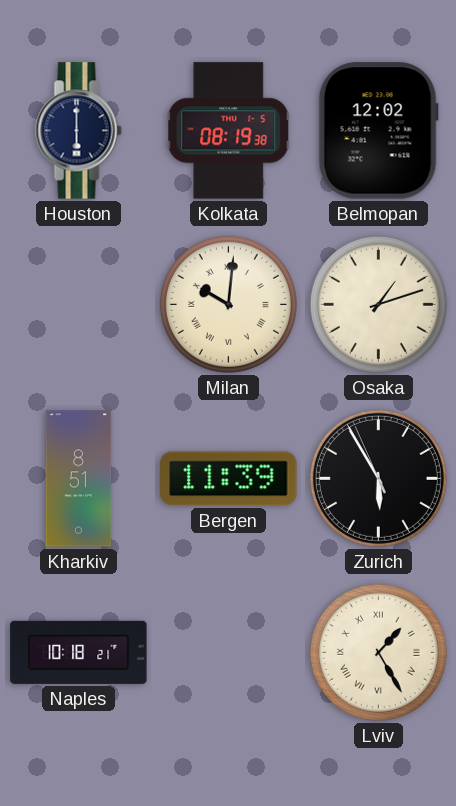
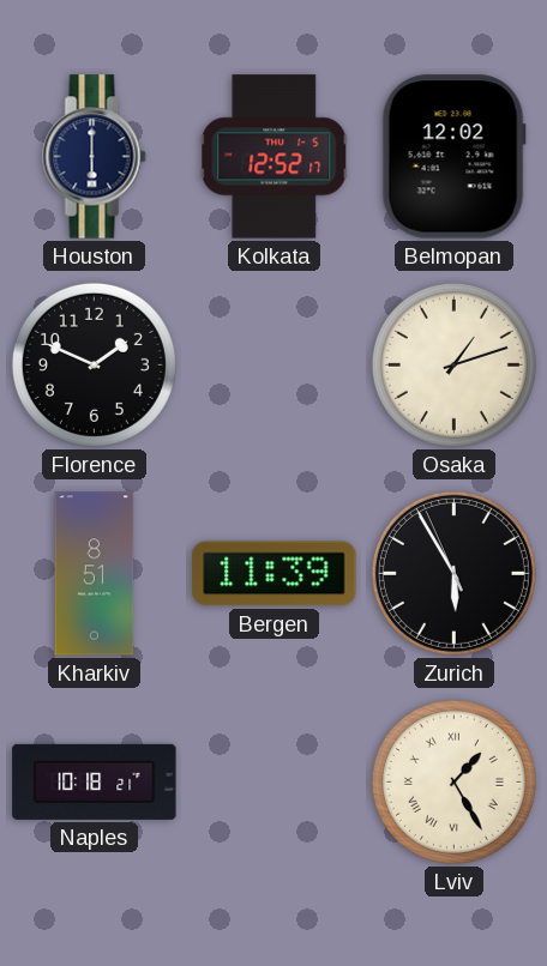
Kolkata: 08:19 -> 12:52
Florence: none -> 1:49
Milan: 10:01 -> none
